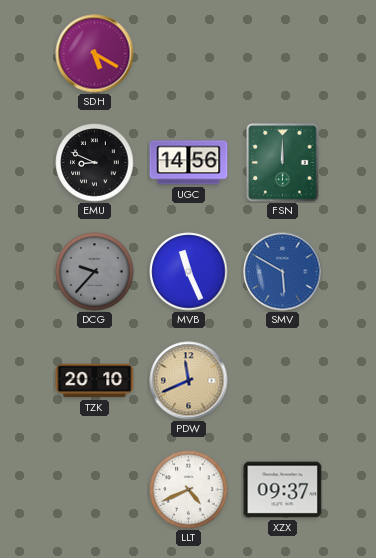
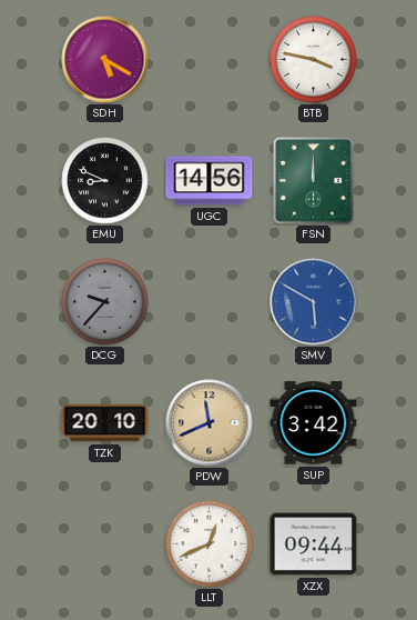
BTB: none -> 3:47
MVB: 11:26 -> none
SUP: none -> 3:42
LLT: 4:41 -> 12:41
XZX: 09:37 -> 09:44
